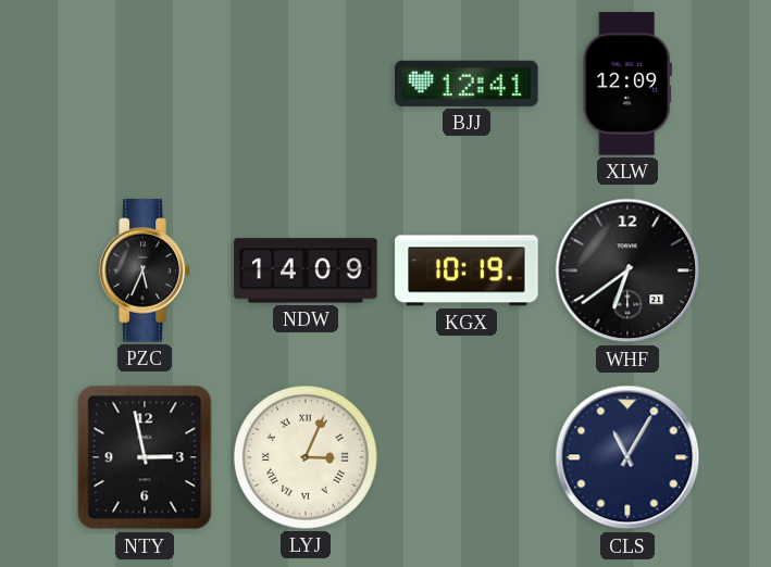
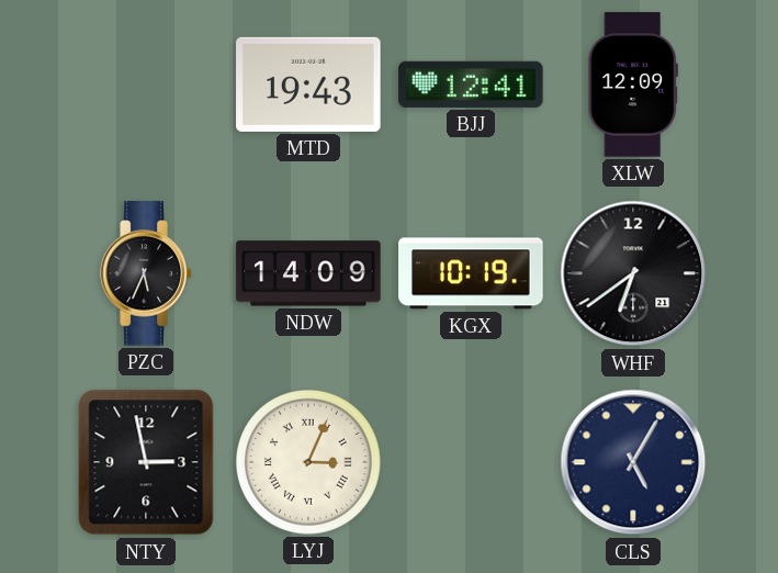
MTD: none -> 19:43
CLS: 11:05 -> 5:05
